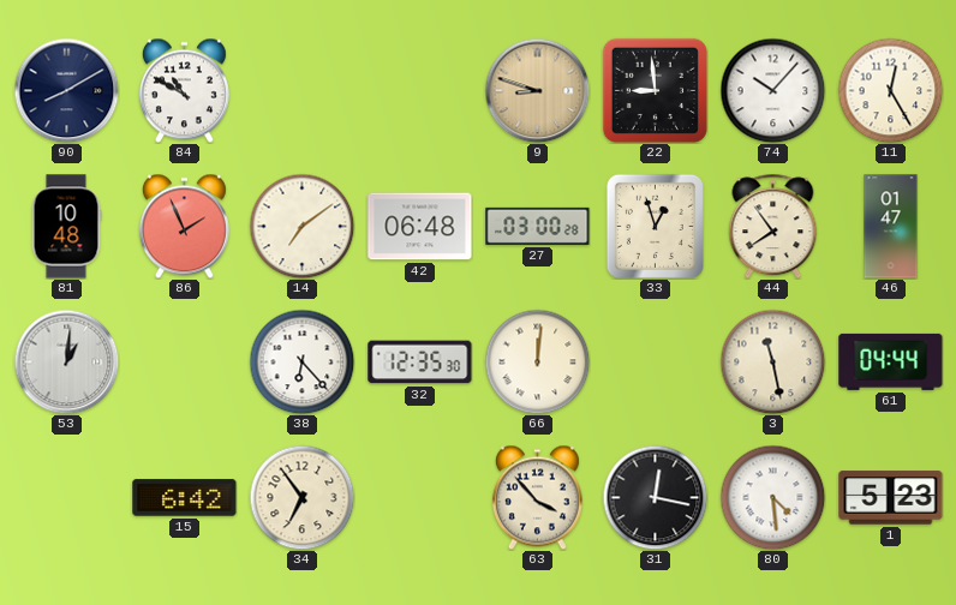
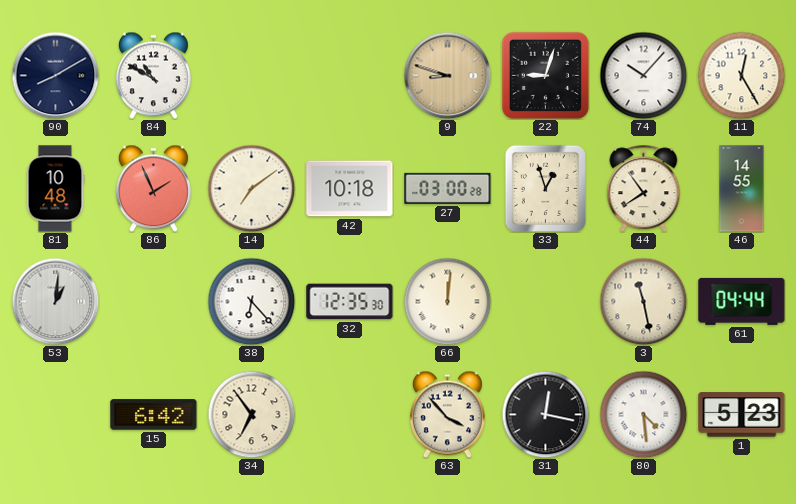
22: 8:59 -> 9:03
42: 06:48 -> 10:18
46: 01:47 -> 14:55
